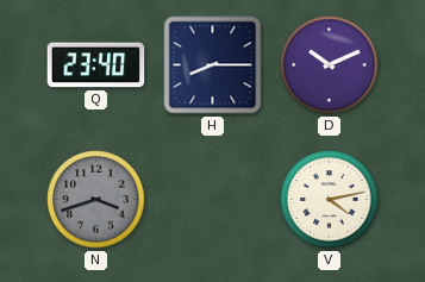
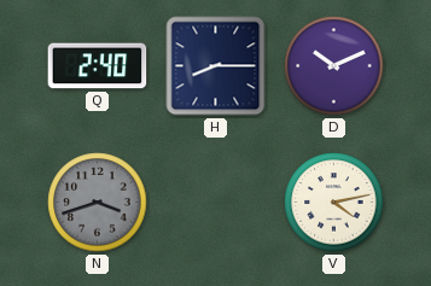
Q: 23:40 -> 2:40
